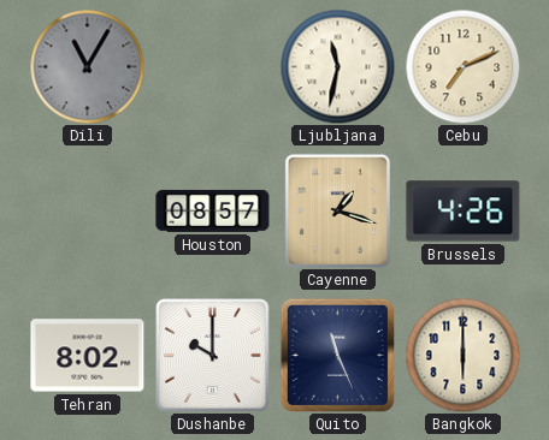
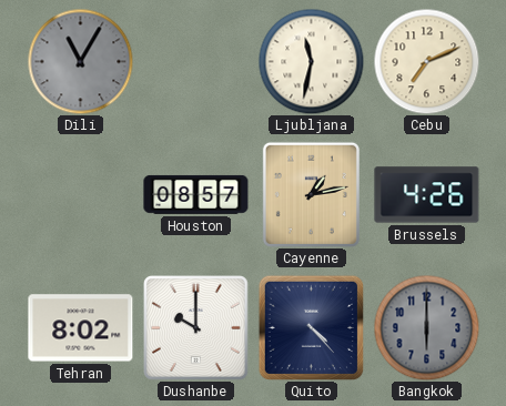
Cayenne: 1:18 -> 1:13
Quito: 11:26 -> 4:23
Bangkok dial: cream -> grey
